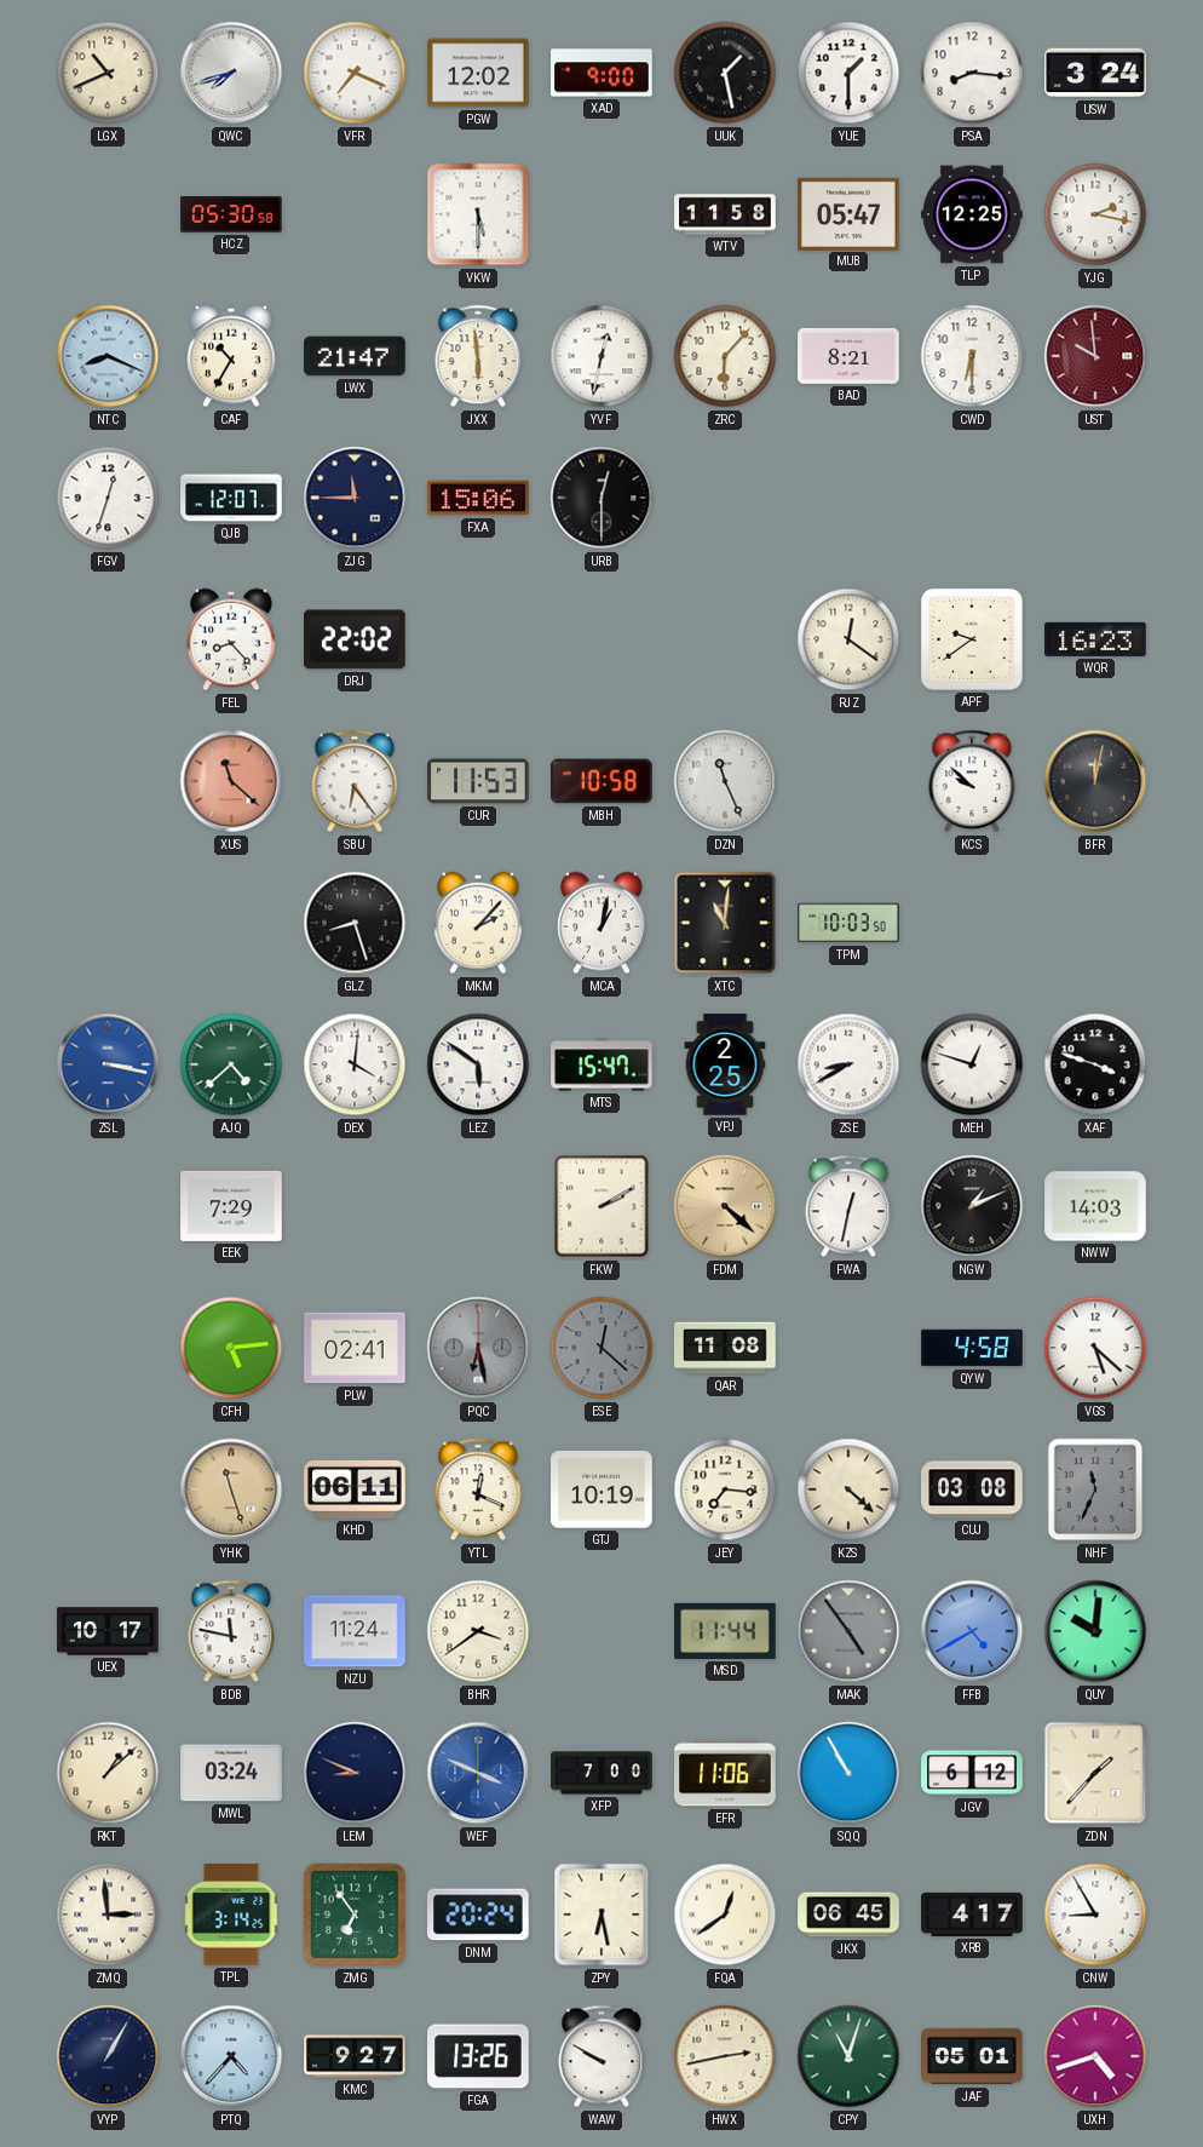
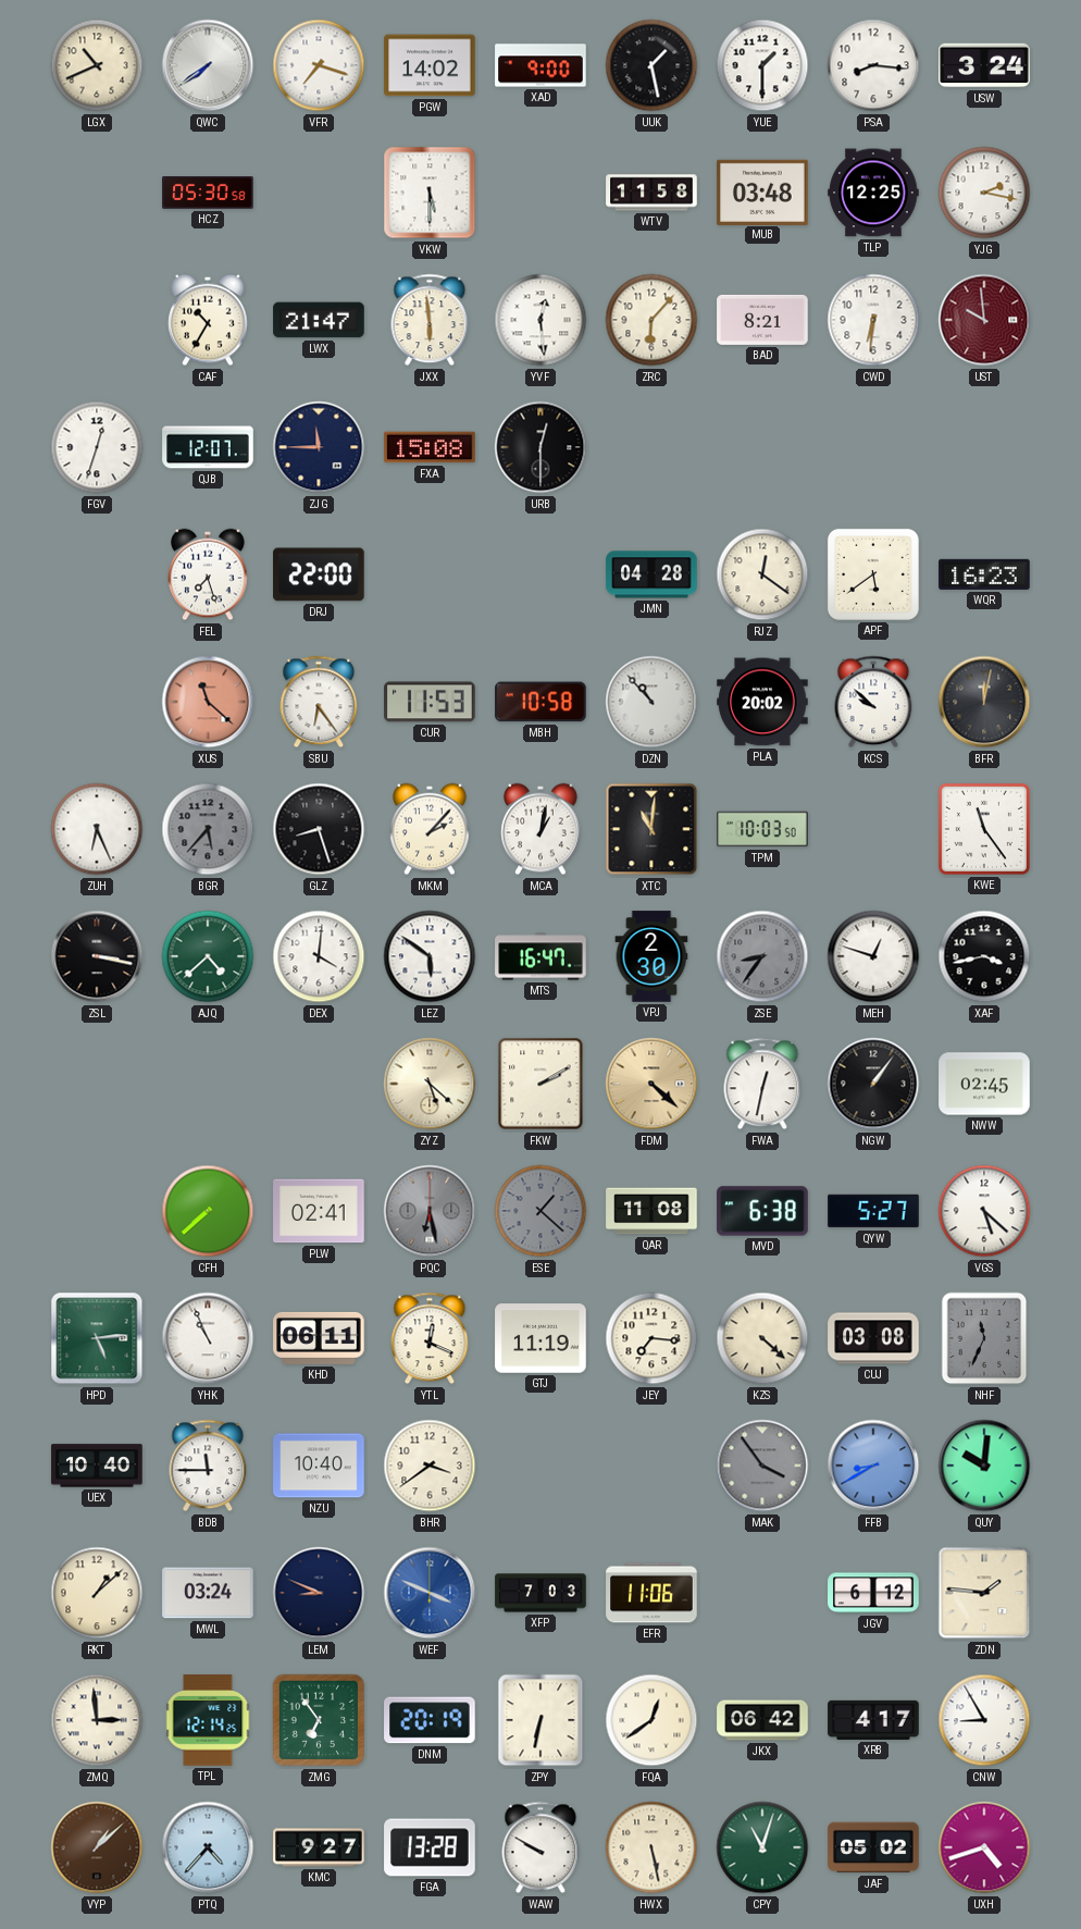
QWC: 7:42 -> 7:39
VFR: 7:19 -> 7:18
PGW: 12:02 -> 14:02
MUB: 05:47 -> 03:48
NTC: 8:19 -> none
YVF: 12:32 -> 12:29
CWD: 6:30 -> 6:31
FXA: 15:06 -> 15:08
FEL: 8:23 -> 7:27
DRJ: 22:02 -> 22:00
JMN: none -> 04:28
APF: 9:39 -> 5:39
DZN: 11:26 -> 10:53
PLA: none -> 20:02
ZUH: none -> 6:26
BGR: none -> 5:37
KWE: none -> 11:24
ZSL dial: blue -> black
MTS: 15:47 -> 16:47
VPJ: 2:25 -> 2:30
ZSE: 8:40 -> 8:36
ZSE dial: white -> grey
XAF: 3:48 -> 3:43
EEK: 7:29 -> none
ZYZ: none -> 5:22
NGW: 1:11 -> 1:06
NWW: 14:03 -> 02:45
CFH: 5:14 -> 7:38
ESE: 12:22 -> 1:22
MVD: none -> 6:38
QYW: 4:58 -> 5:27
HPD: none -> 5:14
YHK: 11:27 -> 10:56
YHK dial: champagne -> white
GTJ: 10:19 -> 11:19
UEX: 10:17 -> 10:40
BDB: 11:47 -> 11:45
NZU: 11:24 -> 10:40
MSD: 11:44 -> none
MAK: 4:54 -> 3:54
FFB: 4:40 -> 8:40
XFP: 7:00 -> 7:03
SQQ: 10:55 -> none
ZDN: 1:37 -> 1:46
TPL: 3:14 -> 12:14
DNM: 20:24 -> 20:19
ZPY: 6:28 -> 6:32
JKX: 06:45 -> 06:42
VYP: 1:05 -> 1:08
VYP dial: navy -> brown
FGA: 13:26 -> 13:28
HWX: 2:43 -> 5:28
JAF: 05:01 -> 05:02
